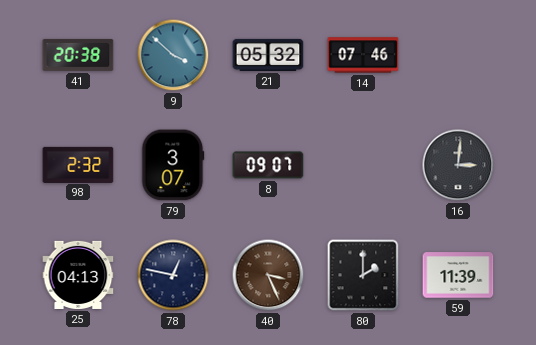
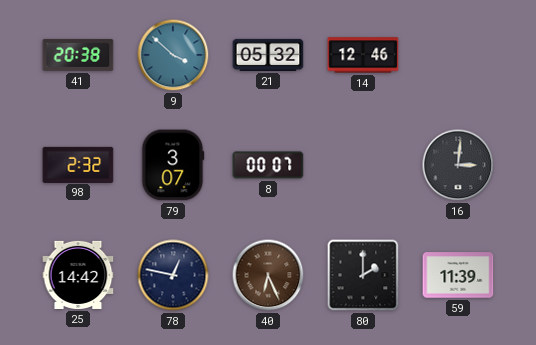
14: 07:46 -> 12:46
8: 09:07 -> 00:07
25: 04:13 -> 14:42
40: 3:26 -> 6:26
